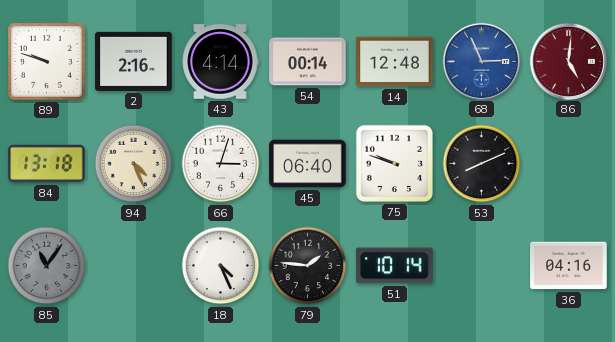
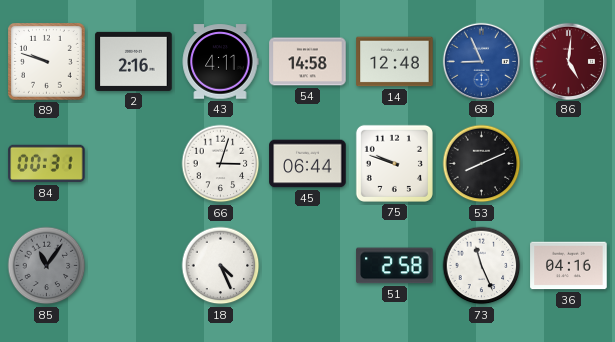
43: 4:14 -> 4:11
54: 00:14 -> 14:58
68: 2:56 -> 8:56
84: 13:18 -> 00:31
94: 4:26 -> none
45: 06:40 -> 06:44
79: 1:46 -> none
51: 10:14 -> 2:58
73: none -> 11:26
